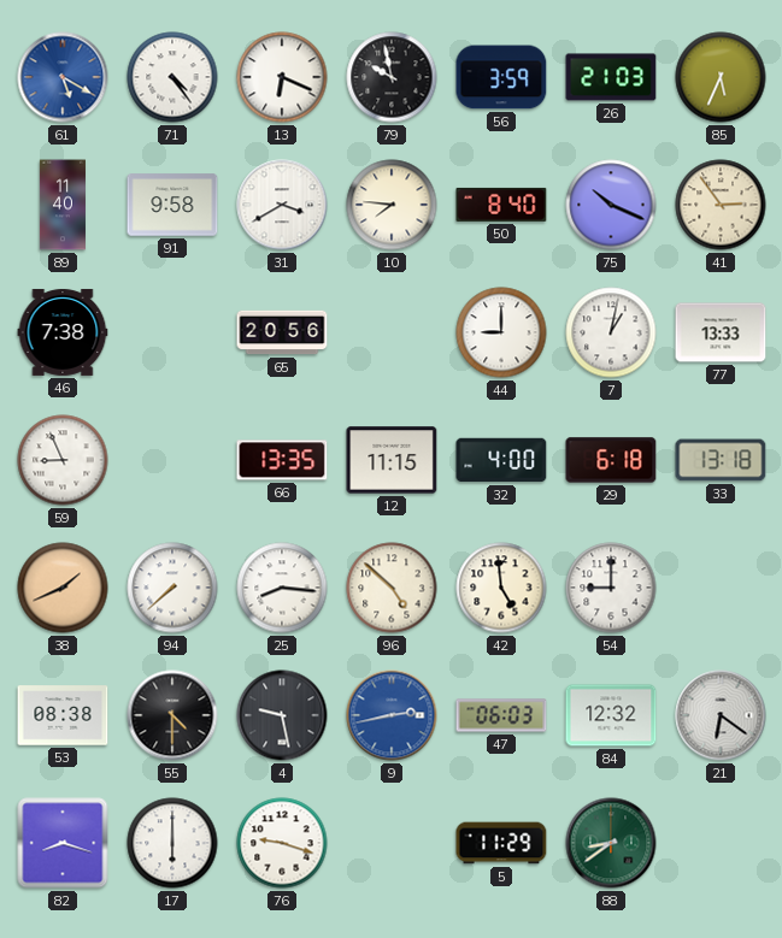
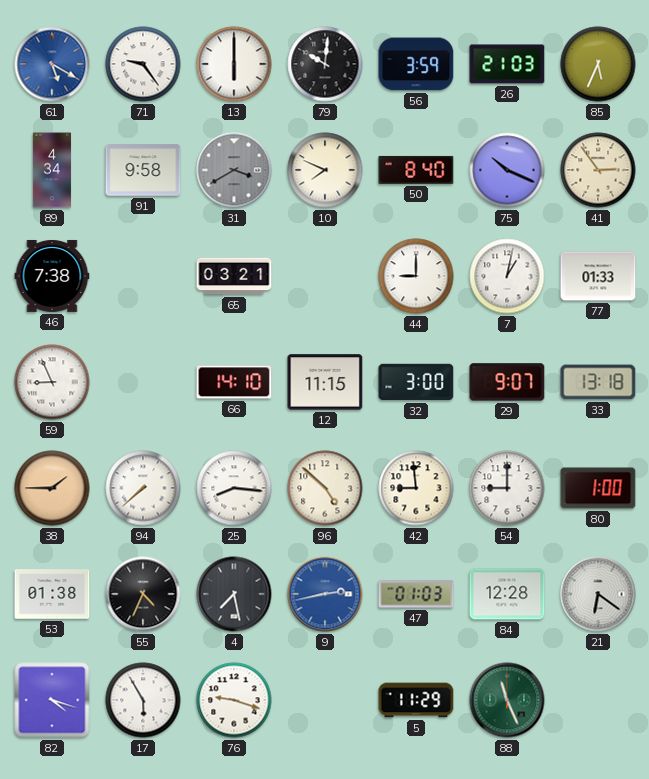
71: 4:24 -> 9:24
13: 6:19 -> 6:00
79: 9:58 -> 10:01
89: 11:40 -> 4:34
31 dial: white -> grey
10: 7:46 -> 7:49
65: 20:56 -> 03:21
77: 13:33 -> 01:33
66: 13:35 -> 14:10
32: 4:00 -> 3:00
29: 6:18 -> 9:07
38: 1:41 -> 1:45
42: 4:59 -> 8:59
80: none -> 1:00
53: 08:38 -> 01:38
55: 4:30 -> 4:34
4: 9:28 -> 7:28
47: 06:03 -> 01:03
84: 12:32 -> 12:28
82: 8:18 -> 4:18
17: 6:00 -> 5:55
88: 8:39 -> 11:26
